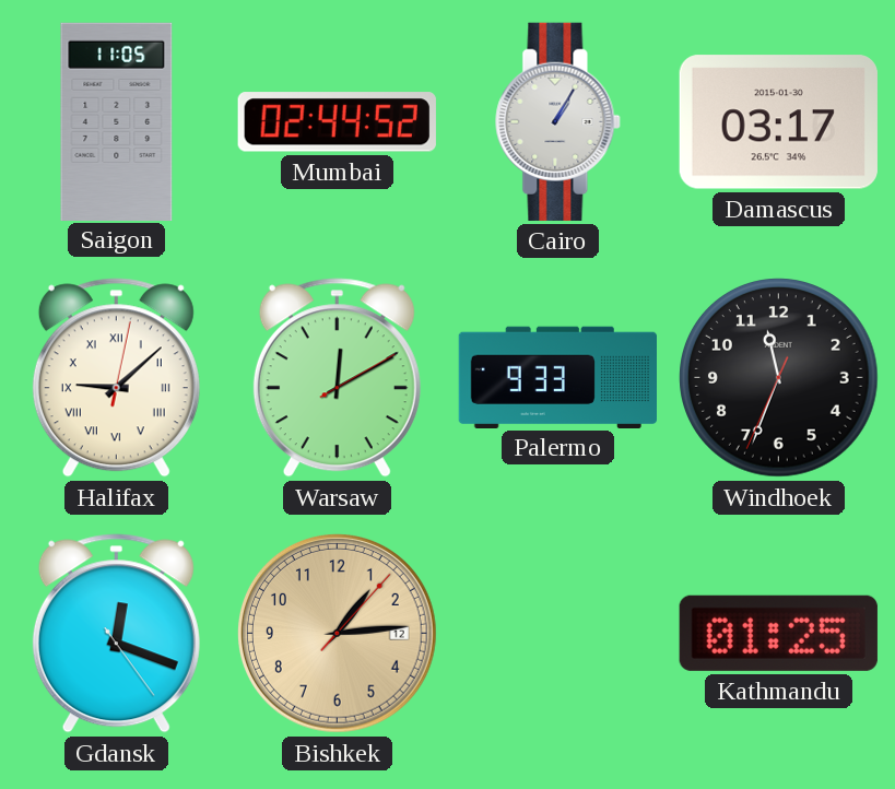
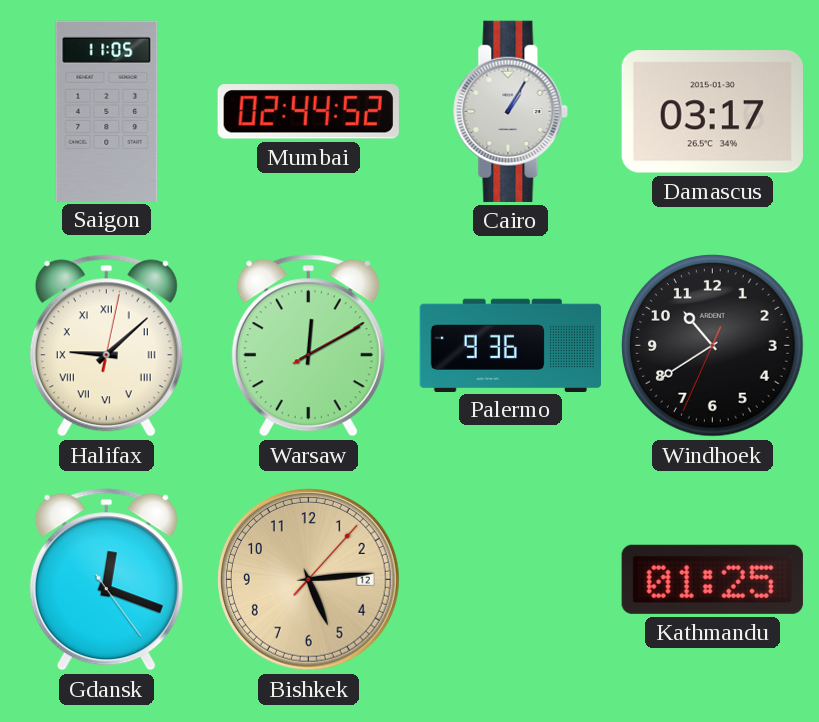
Palermo: 9:33 -> 9:36
Windhoek: 11:33 -> 10:39
Bishkek: 1:14 -> 5:14
